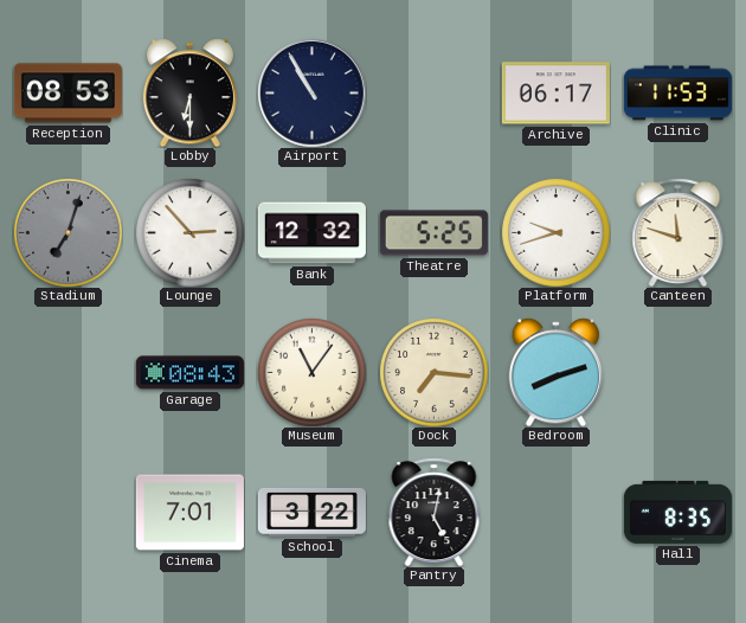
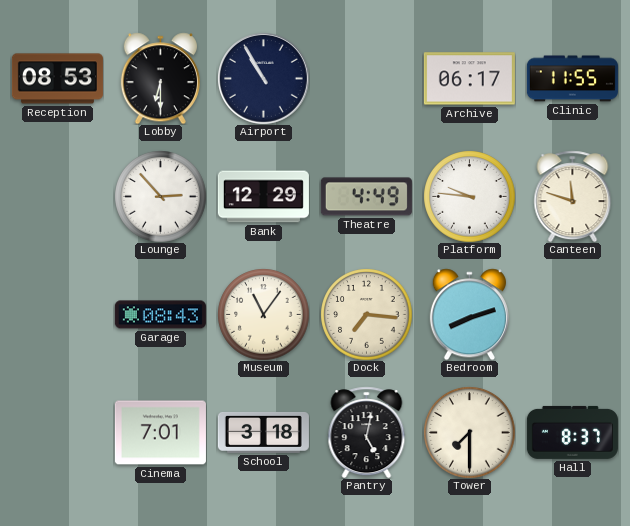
Clinic: 11:53 -> 11:55
Stadium: 7:03 -> none
Bank: 12:32 -> 12:29
Theatre: 5:25 -> 4:49
Platform: 9:42 -> 9:46
School: 3:22 -> 3:18
Tower: none -> 7:30
Hall: 8:35 -> 8:37
